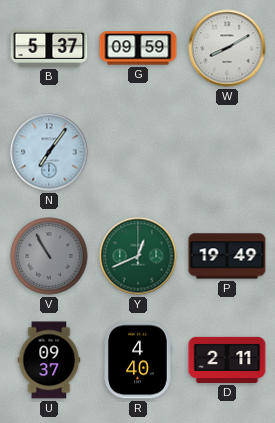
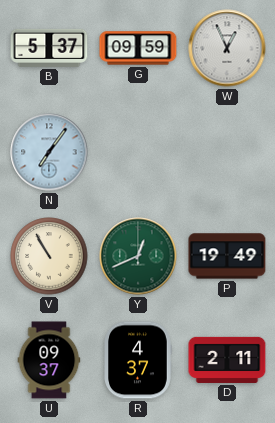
W: 8:10 -> 12:56
V dial: grey -> cream
R: 4:40 -> 4:37
